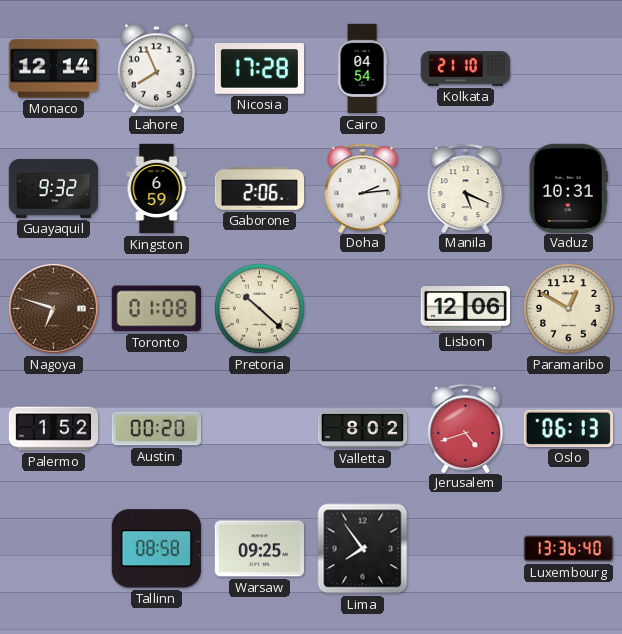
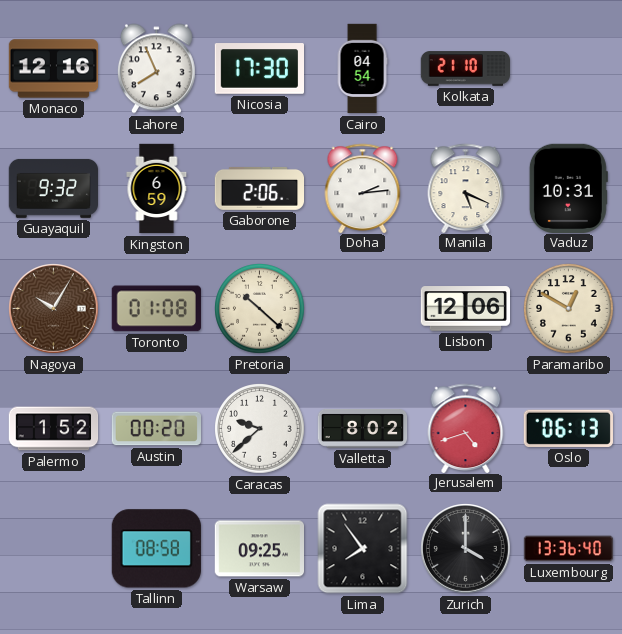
Monaco: 12:14 -> 12:16
Nicosia: 17:28 -> 17:30
Nagoya: 6:48 -> 10:05
Caracas: none -> 9:38
Zurich: none -> 4:00
